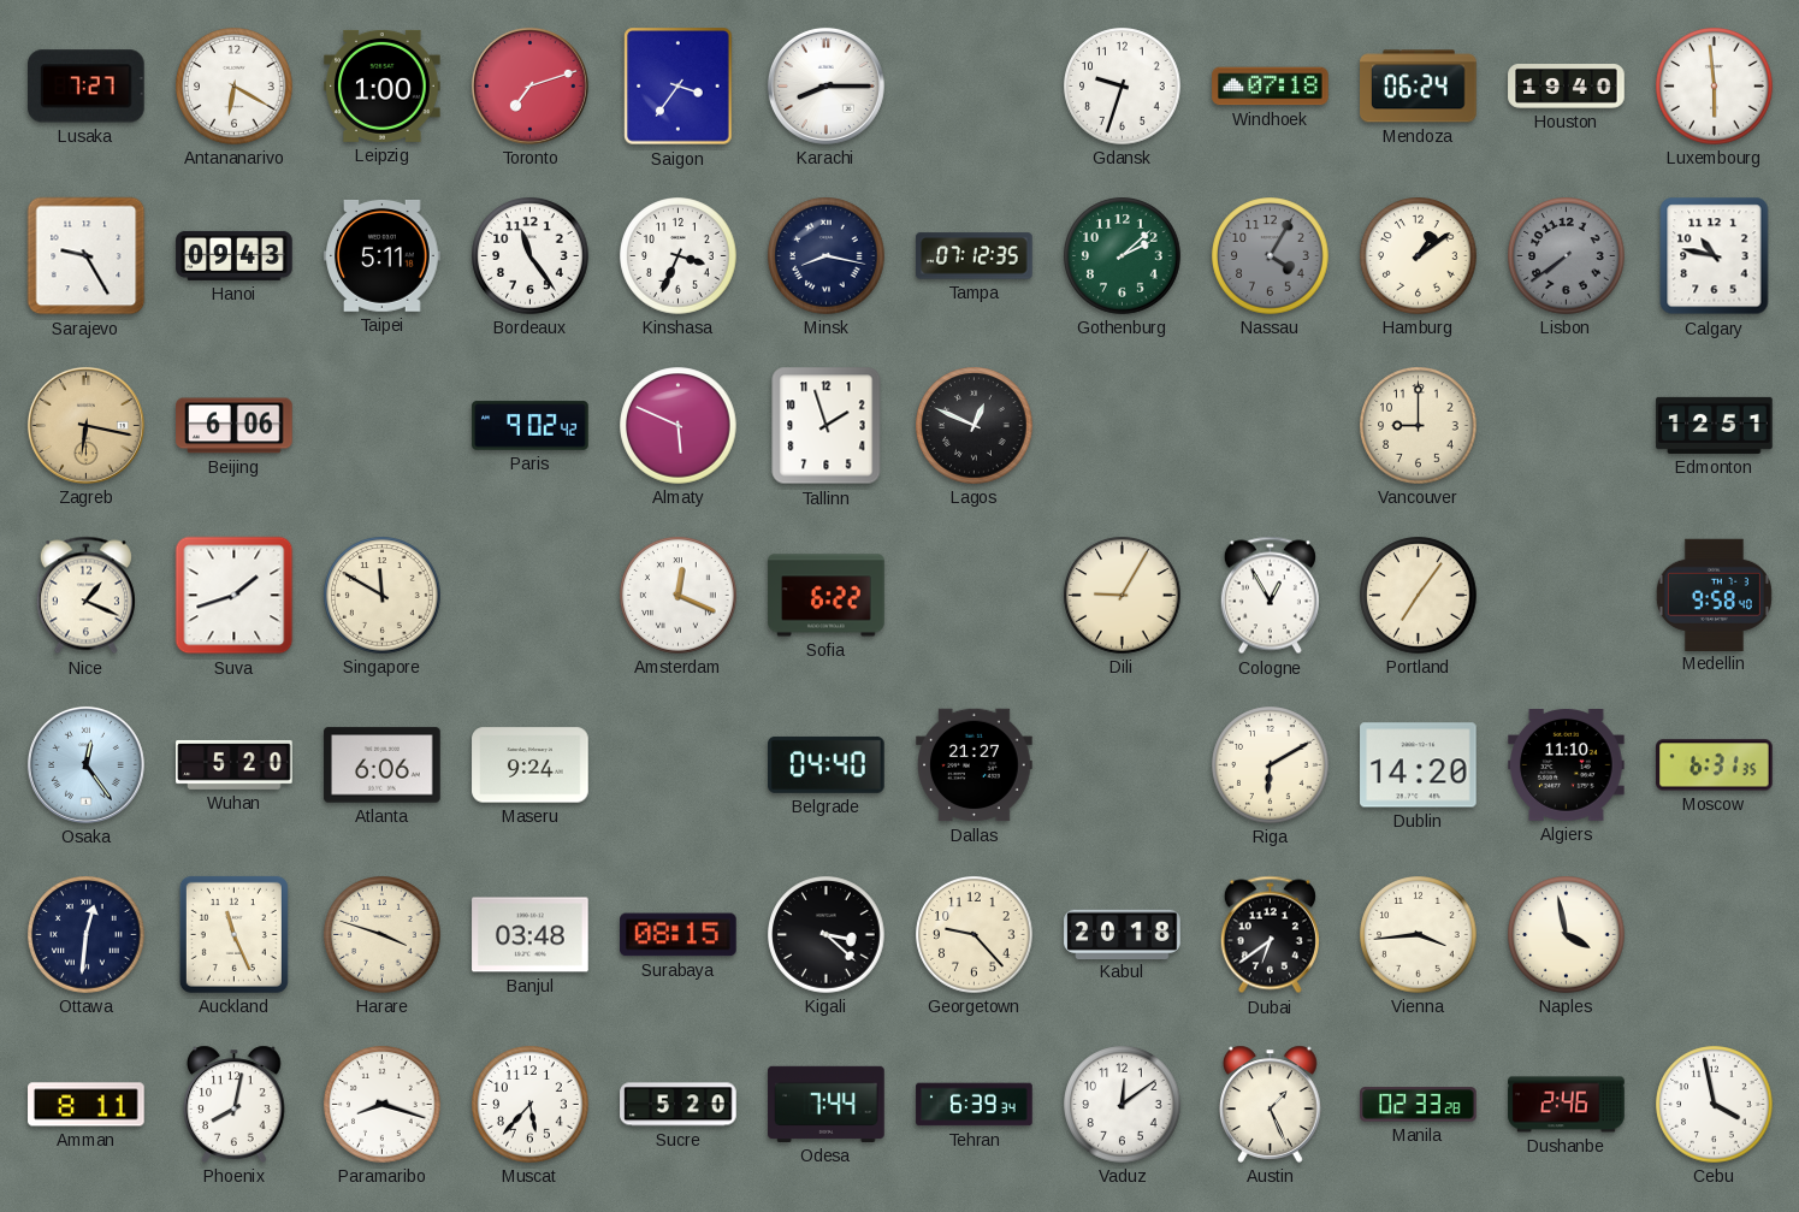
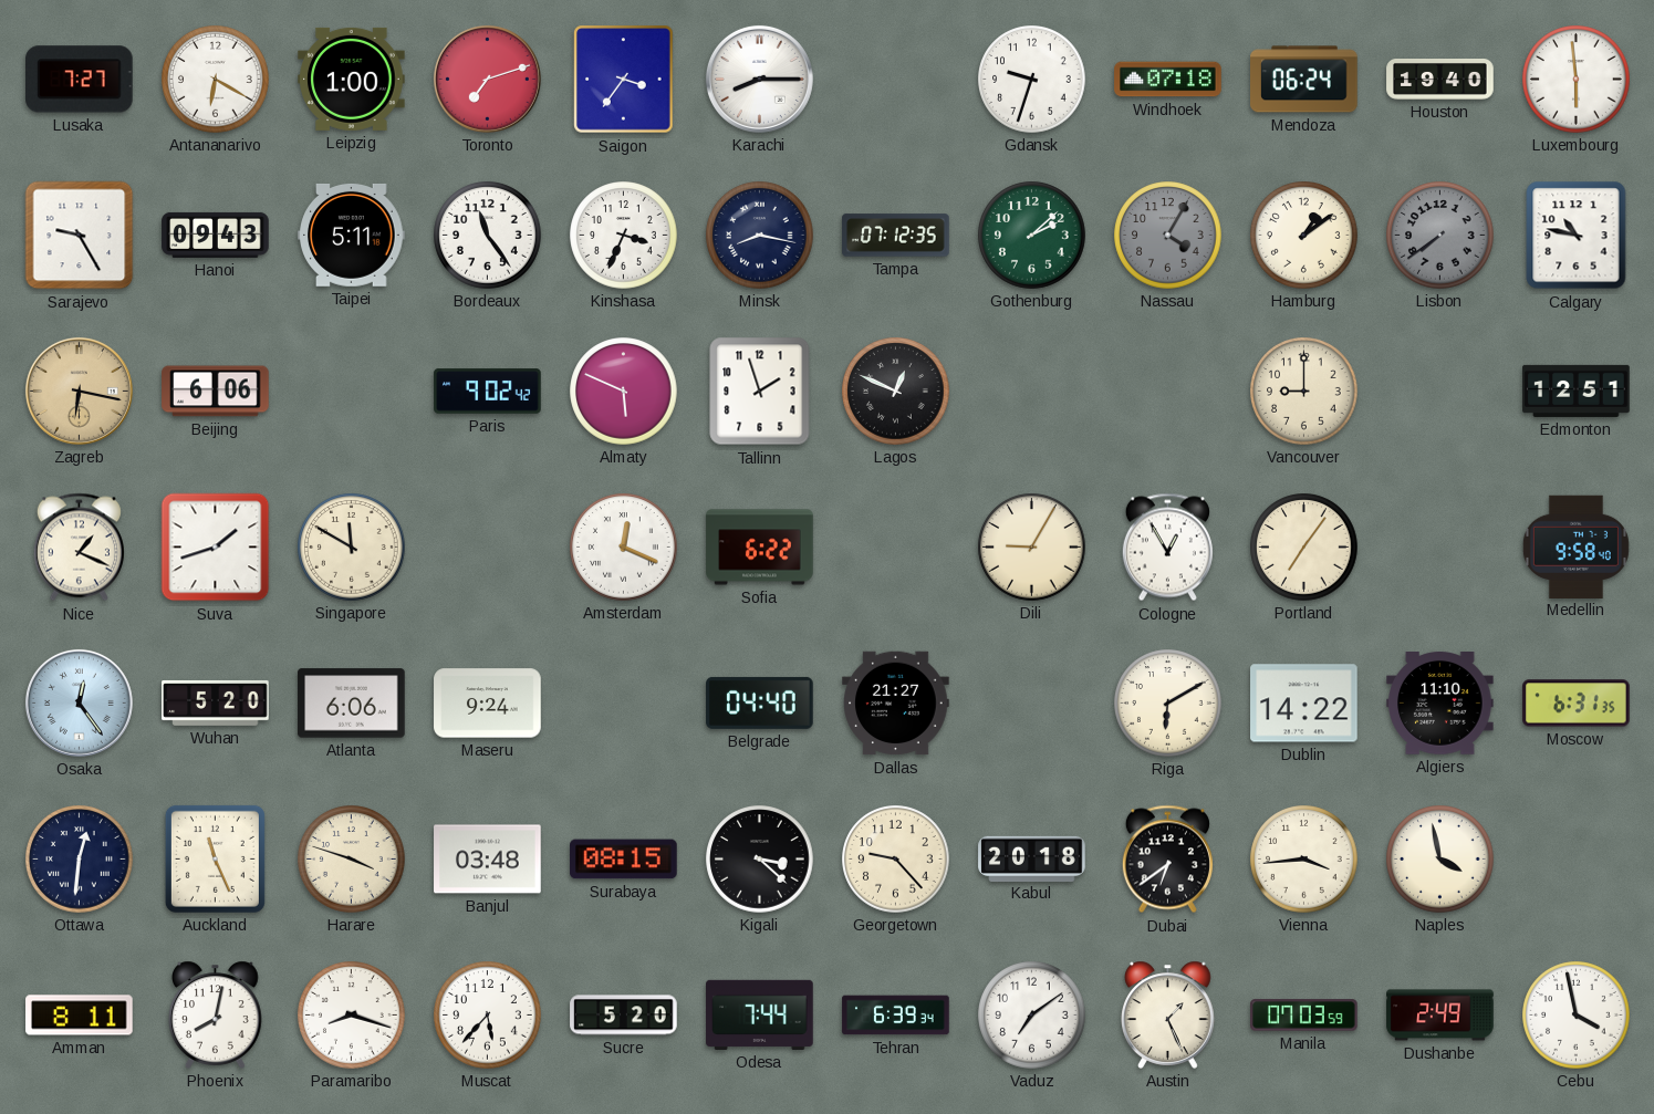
Dublin: 14:20 -> 14:22
Vaduz: 12:09 -> 7:09
Manila: 02:33 -> 07:03
Dushanbe: 2:46 -> 2:49
